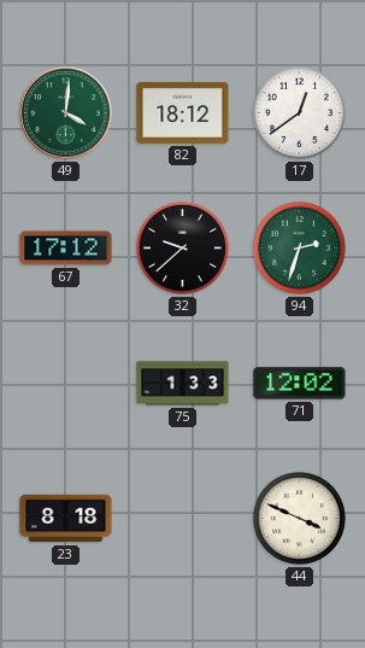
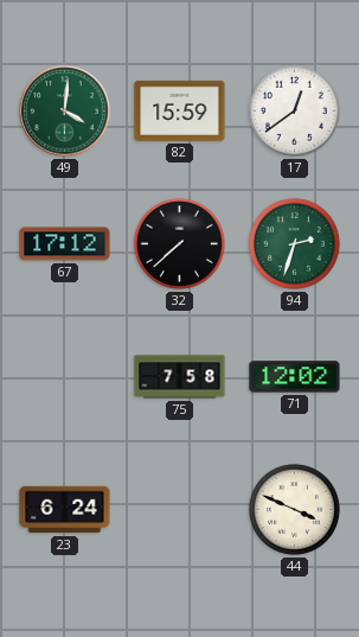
82: 18:12 -> 15:59
32: 9:38 -> 7:38
75: 1:33 -> 7:58
23: 8:18 -> 6:24
